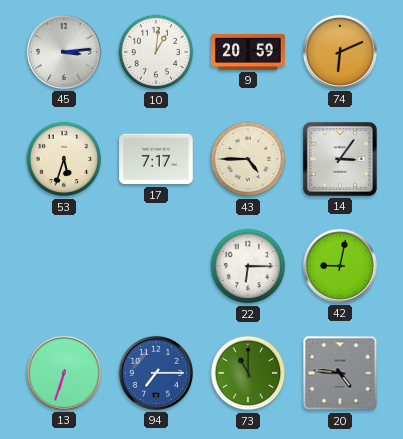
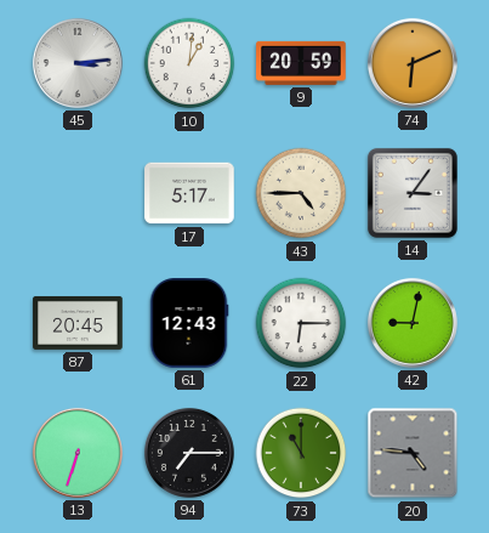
53: 5:33 -> none
17: 7:17 -> 5:17
87: none -> 20:45
61: none -> 12:43
94 dial: blue -> black
